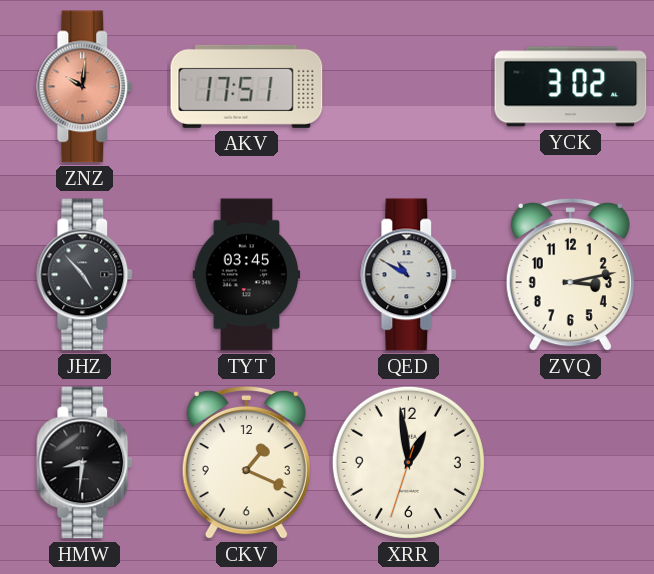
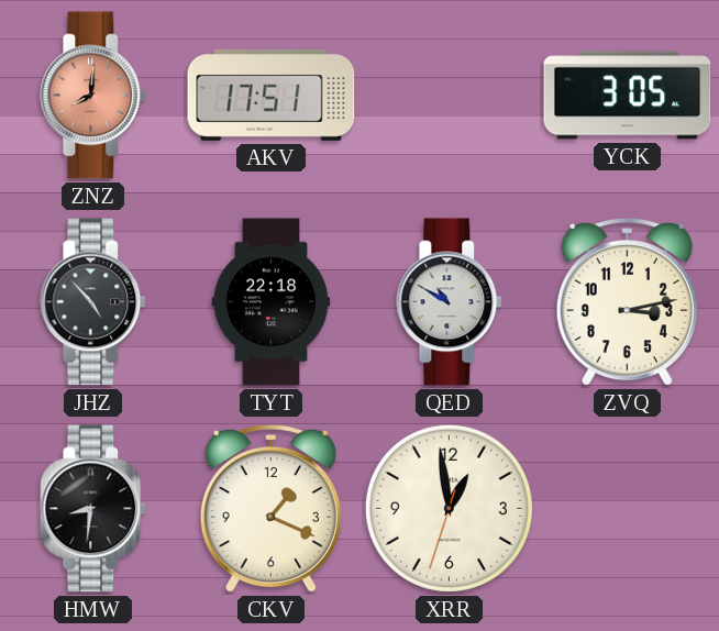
ZNZ: 10:01 -> 8:01
YCK: 3:02 -> 3:05
TYT: 03:45 -> 22:18
